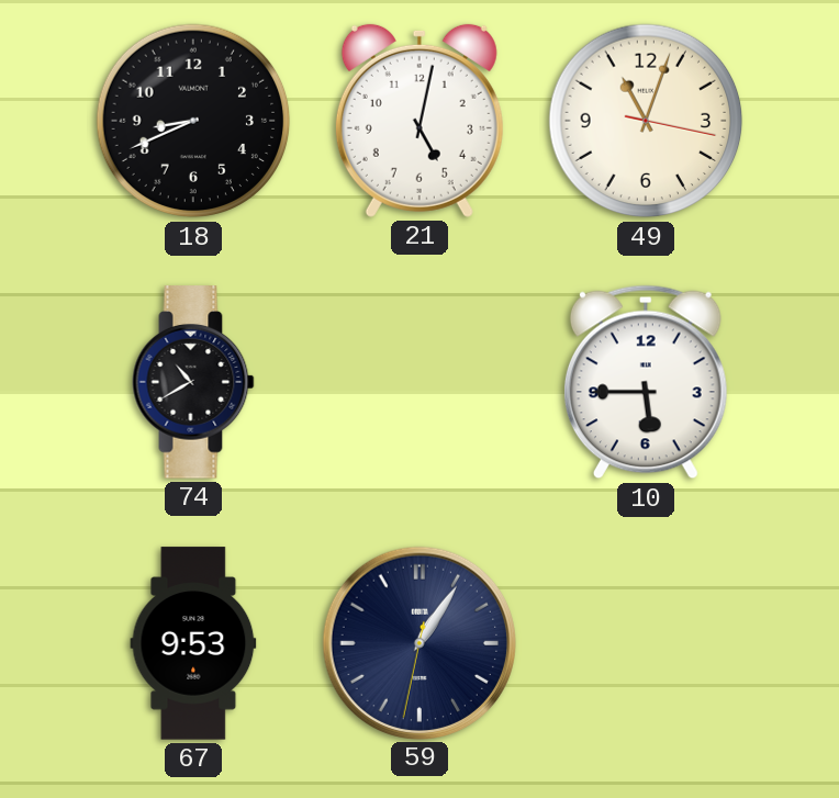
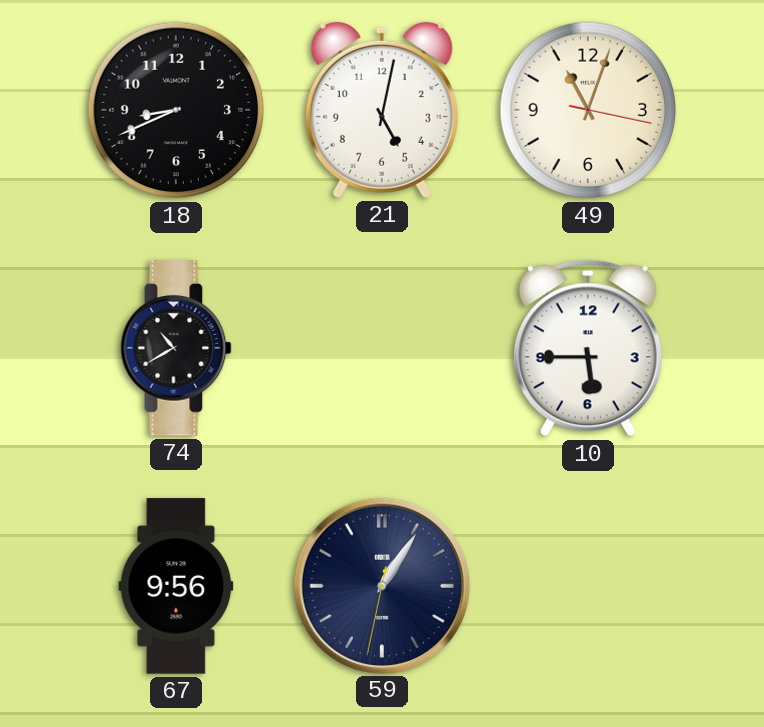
67: 9:53 -> 9:56
